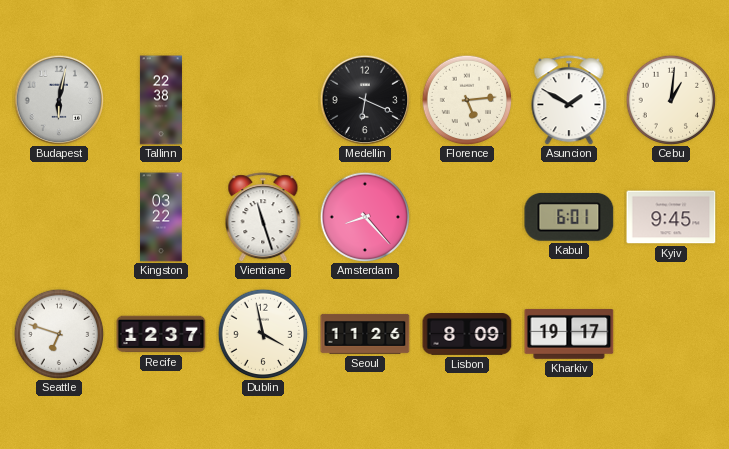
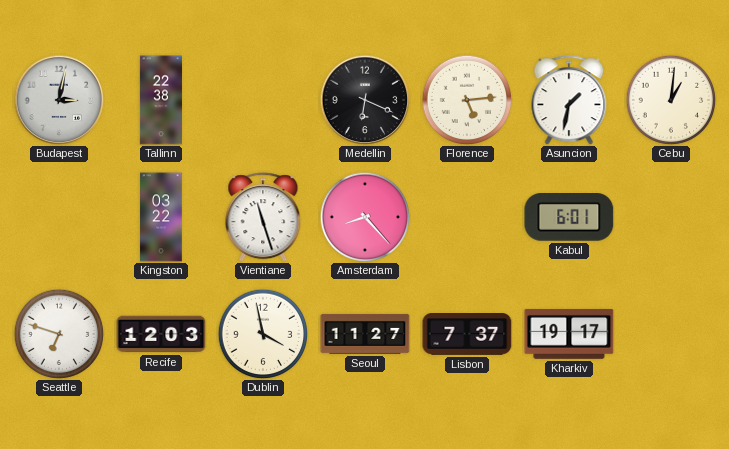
Budapest: 6:02 -> 3:02
Asuncion: 1:50 -> 1:32
Kyiv: 9:45 -> none
Recife: 12:37 -> 12:03
Seoul: 11:26 -> 11:27
Lisbon: 8:09 -> 7:37
